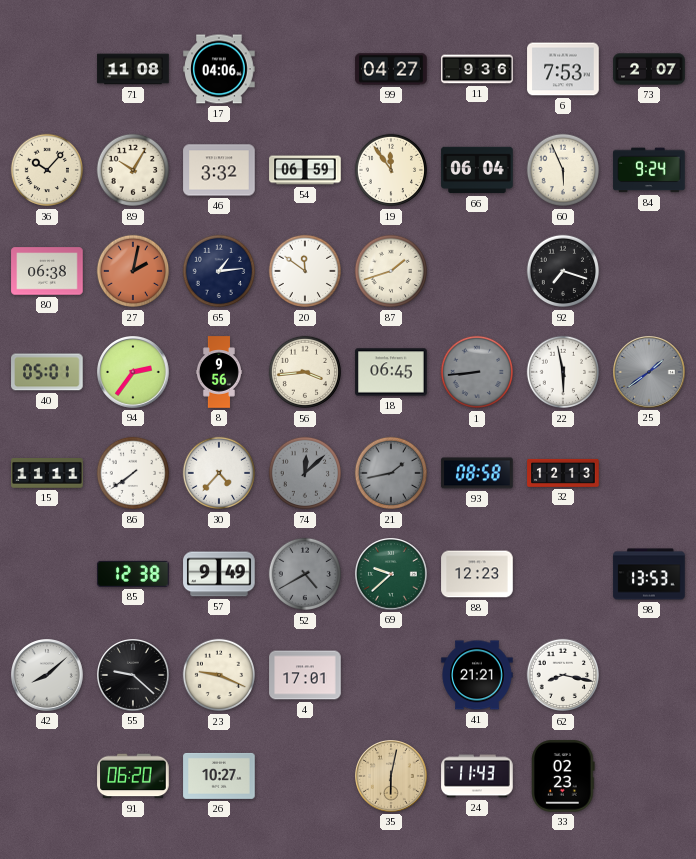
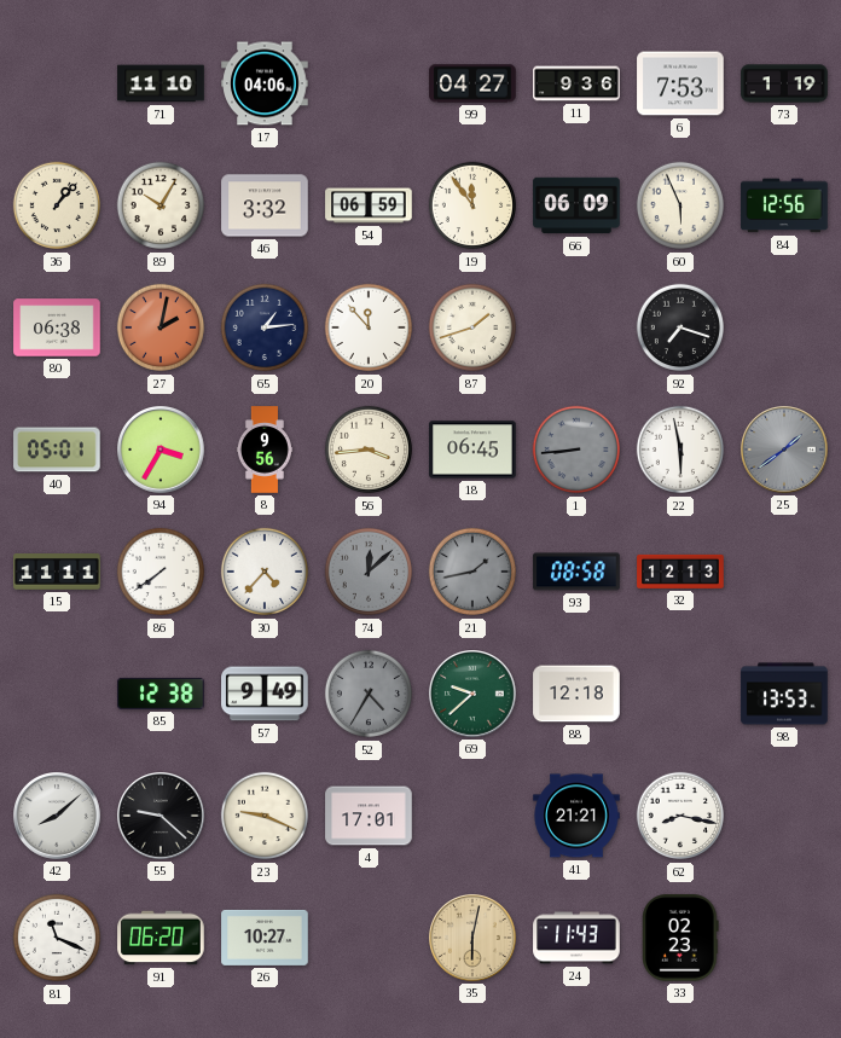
71: 11:08 -> 11:10
73: 2:07 -> 1:19
36: 10:07 -> 1:07
66: 06:04 -> 06:09
84: 9:24 -> 12:56
20: 11:51 -> 11:53
94: 2:36 -> 3:35
52: 4:40 -> 4:35
88: 12:23 -> 12:18
81: none -> 11:19
